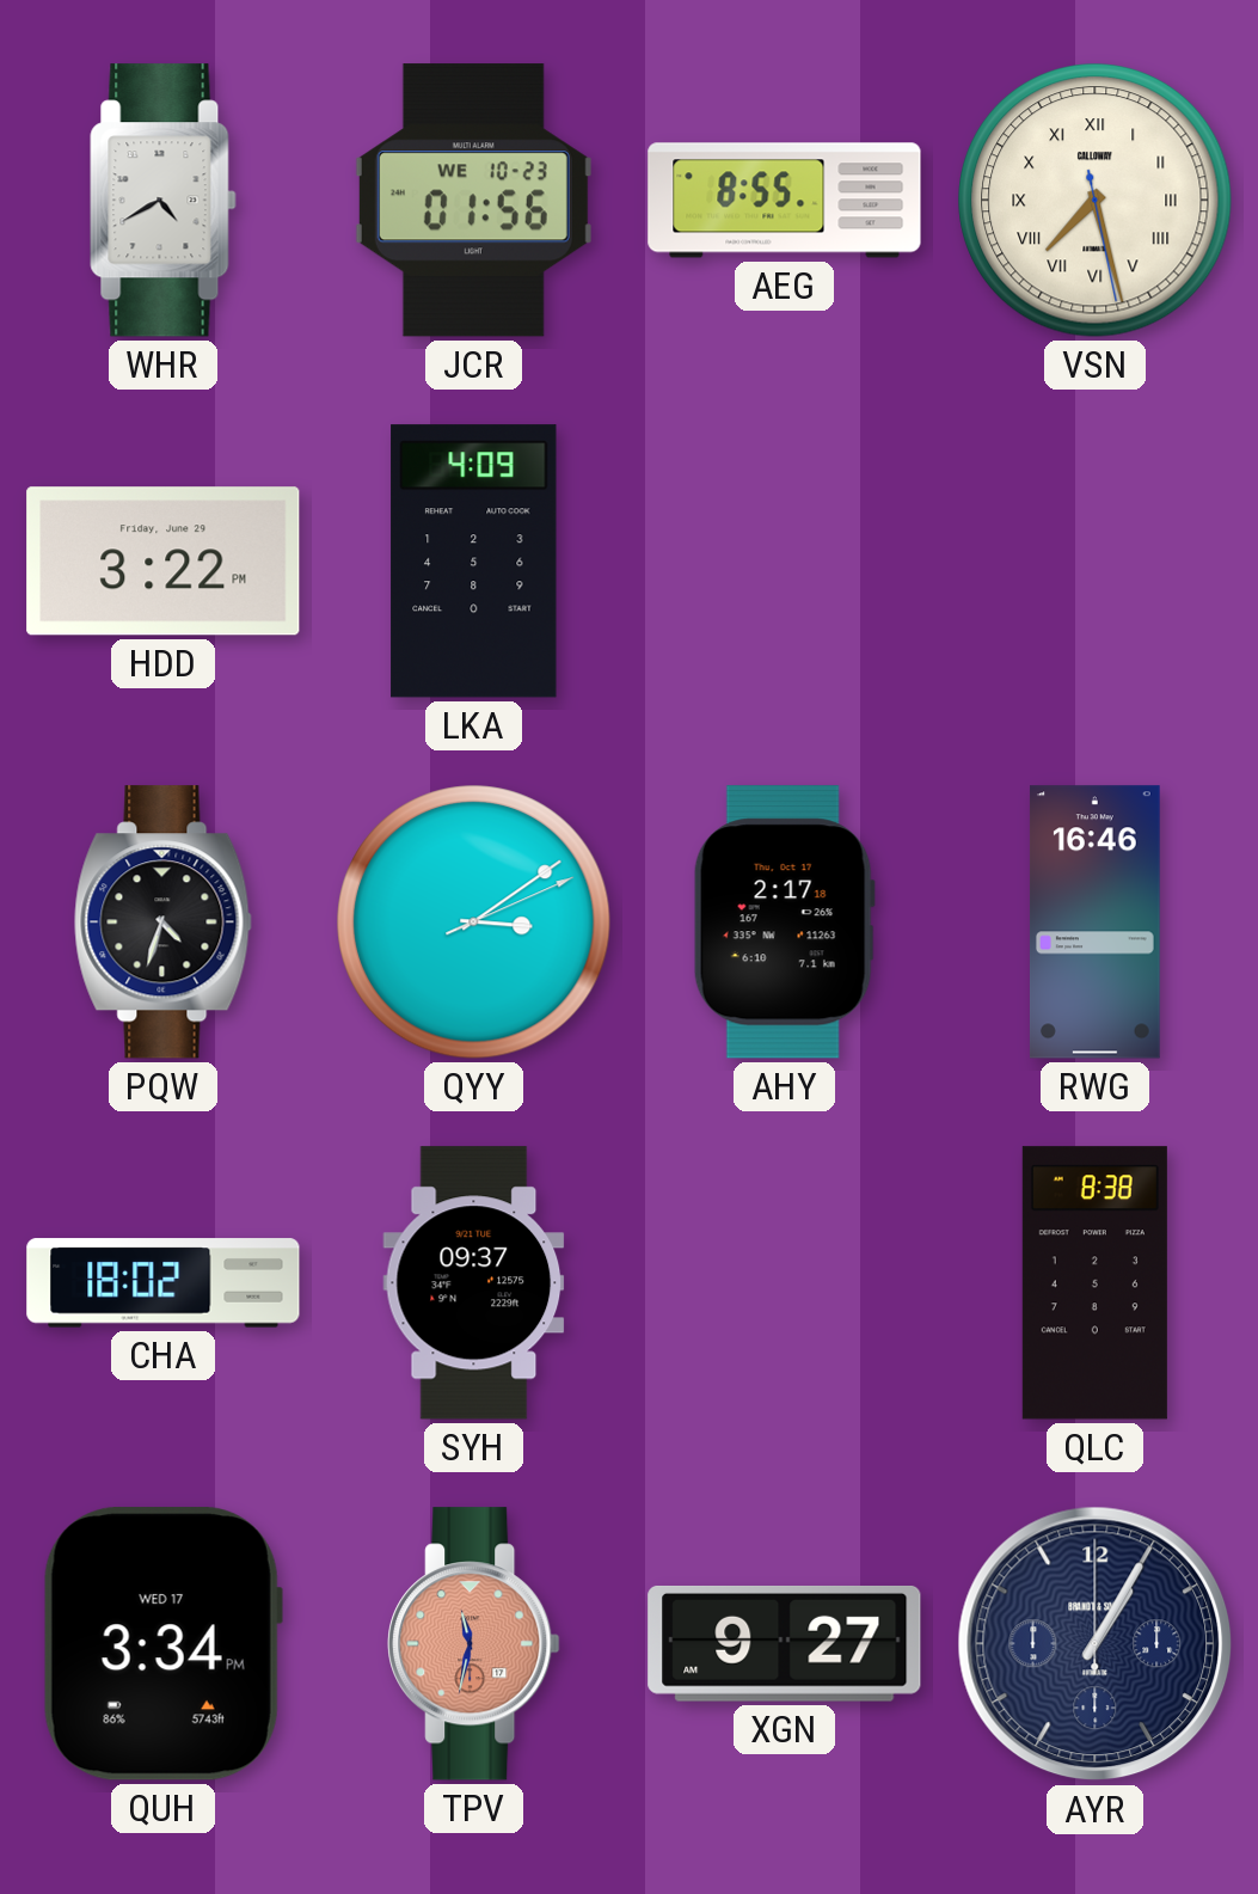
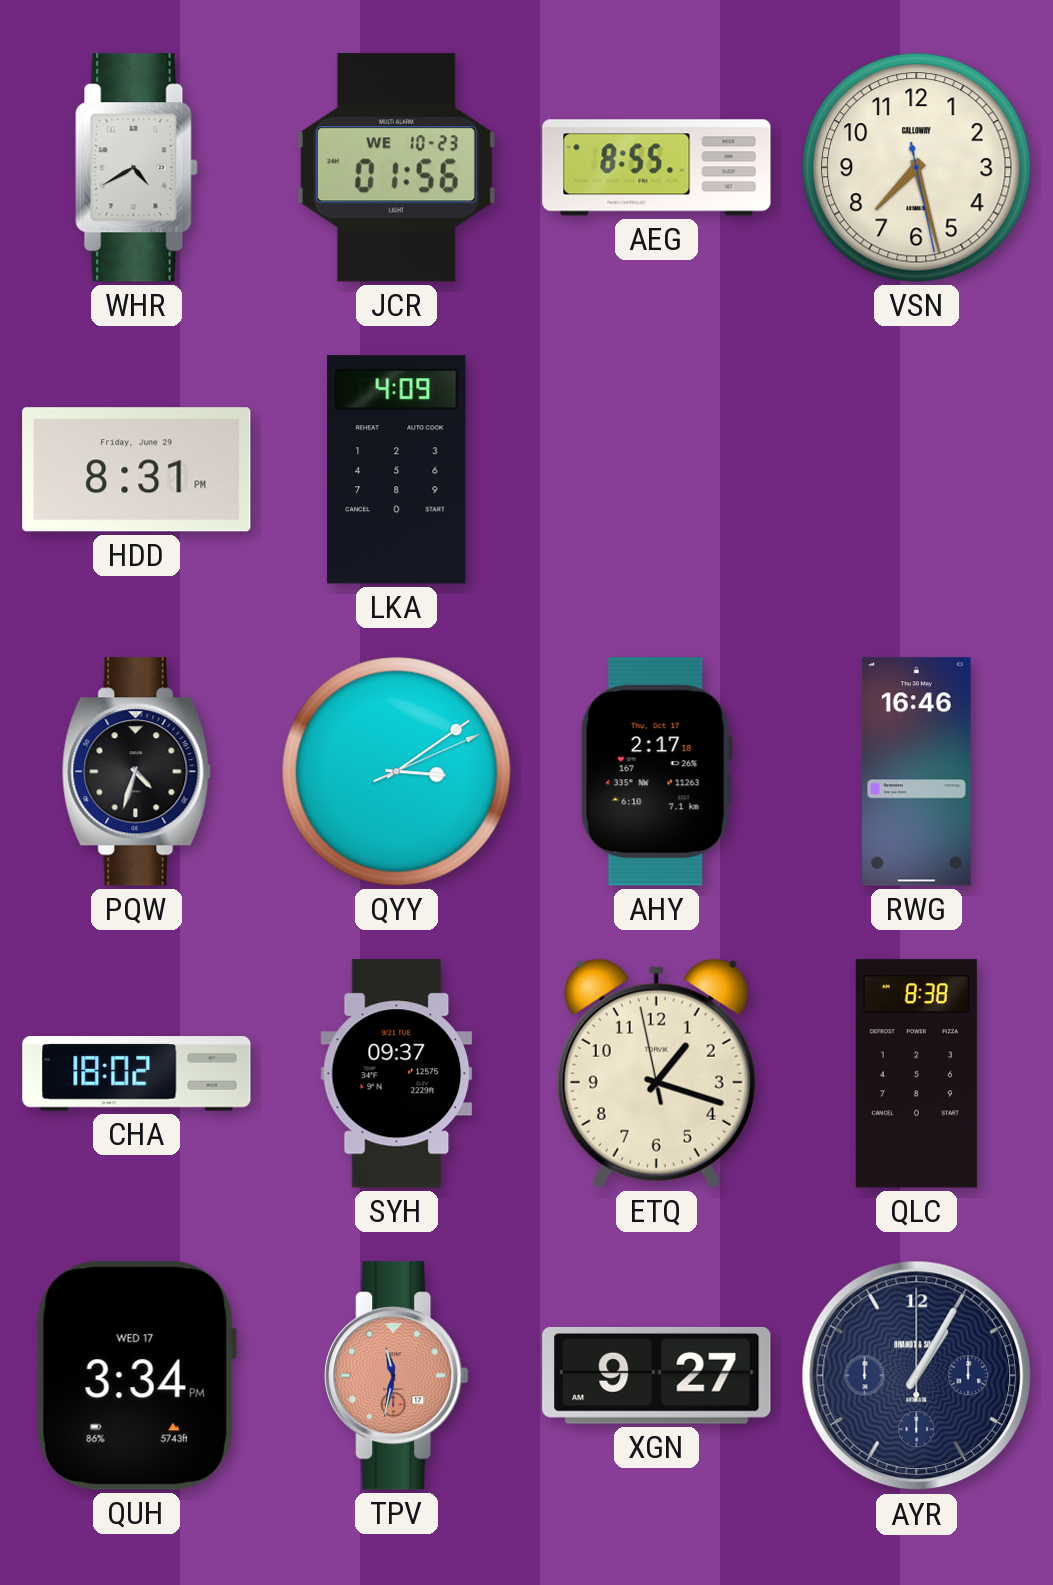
VSN numerals: Roman -> Arabic
HDD: 3:22 -> 8:31
ETQ: none -> 1:17
